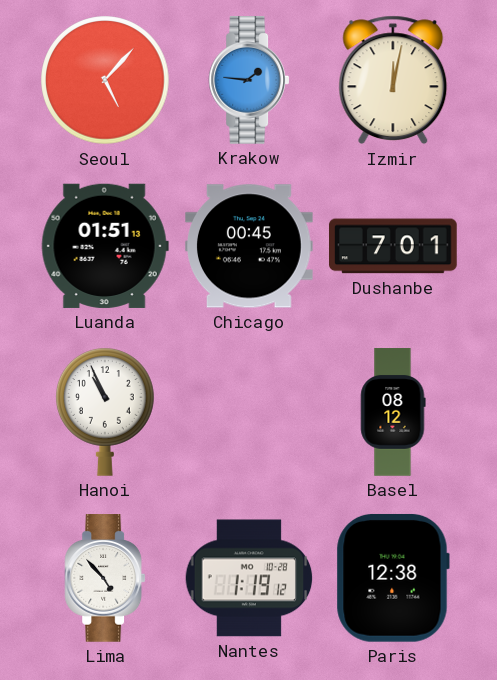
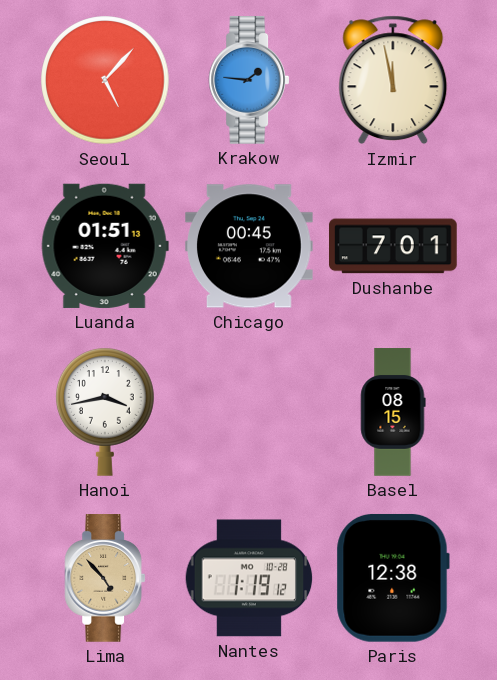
Izmir: 12:02 -> 11:58
Hanoi: 10:56 -> 3:43
Basel: 08:12 -> 08:15
Lima dial: white -> champagne
